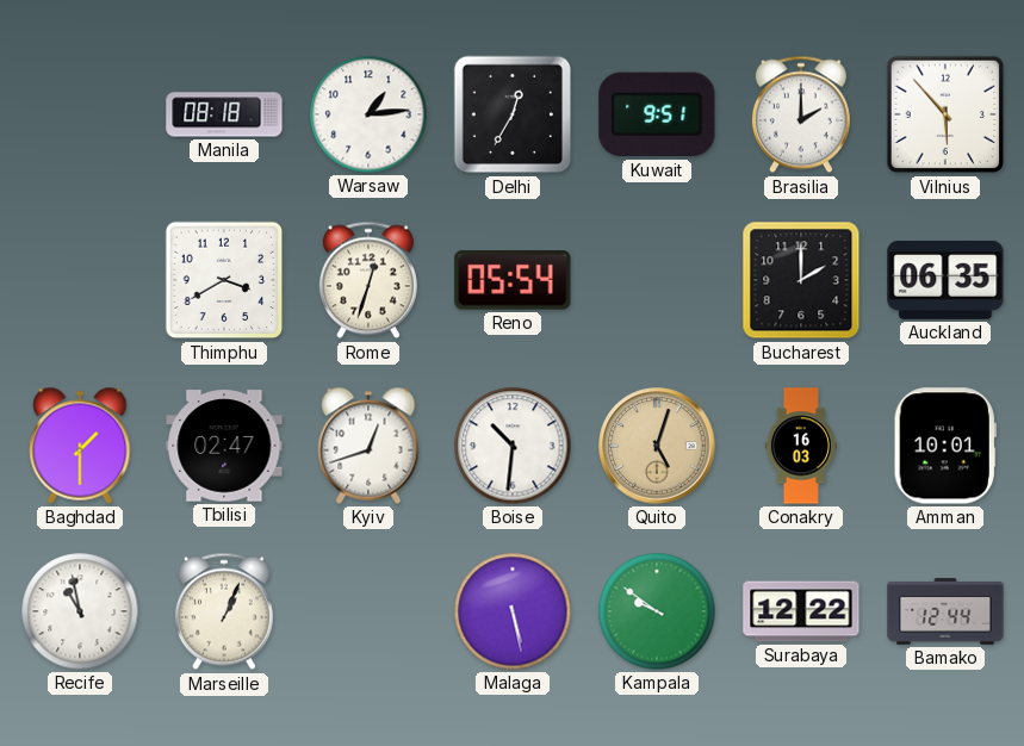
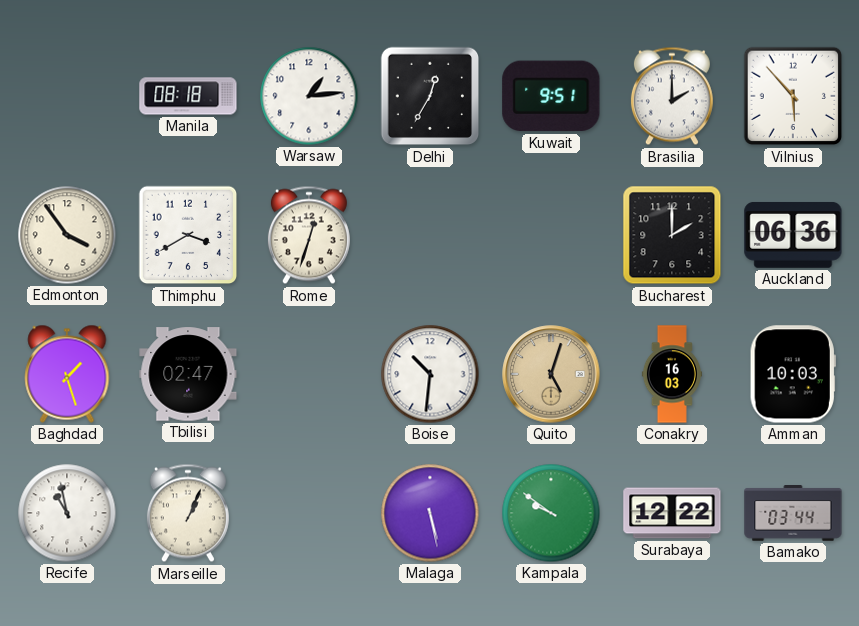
Edmonton: none -> 3:54
Reno: 05:54 -> none
Auckland: 06:35 -> 06:36
Baghdad: 1:30 -> 1:27
Kyiv: 12:42 -> none
Amman: 10:01 -> 10:03
Bamako: 12:44 -> 03:44
